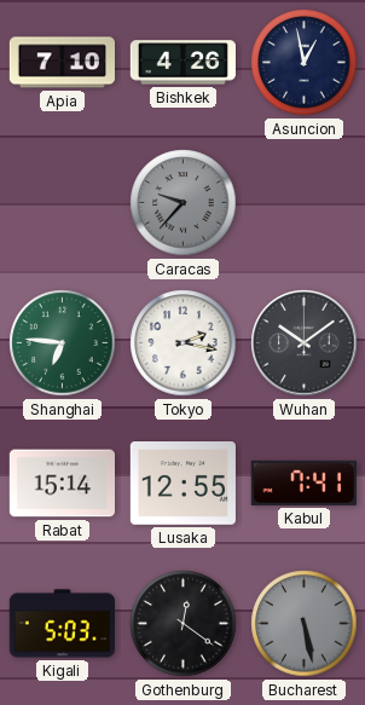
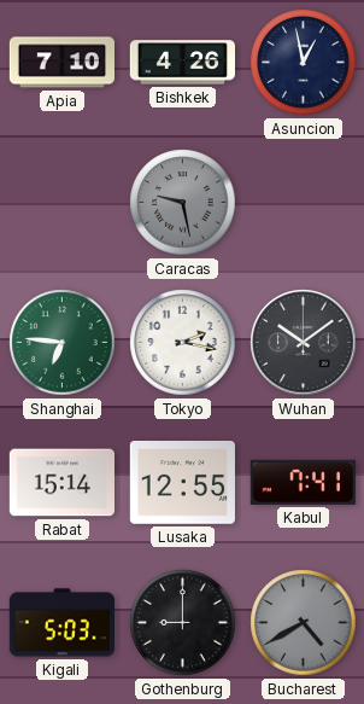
Caracas: 9:37 -> 9:28
Gothenburg: 12:21 -> 9:00
Bucharest: 5:28 -> 4:40
